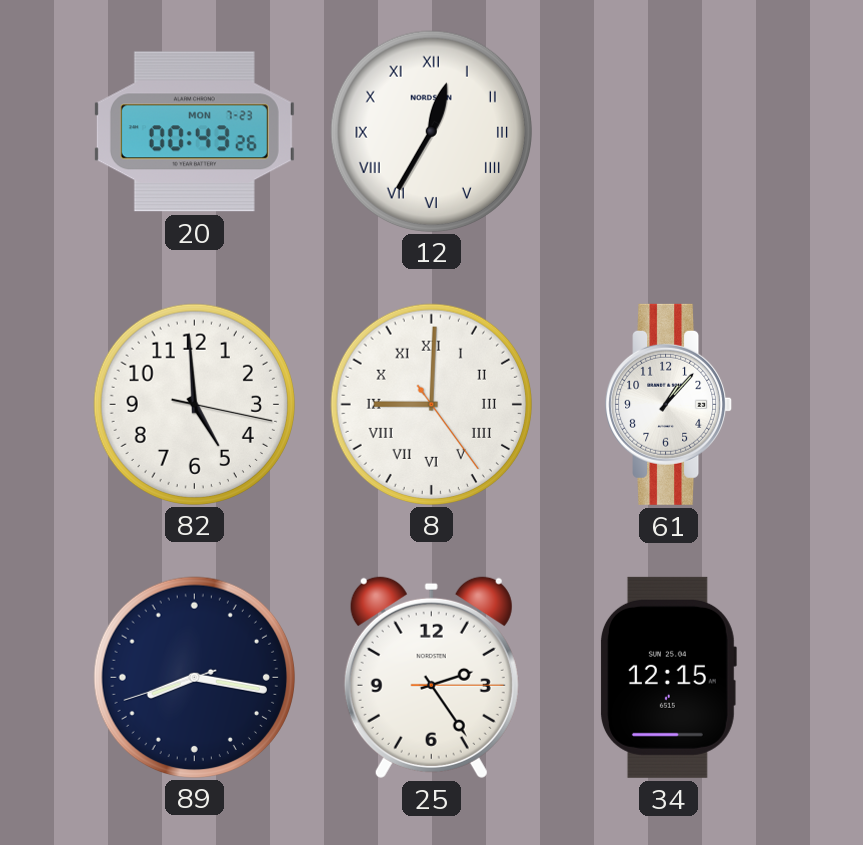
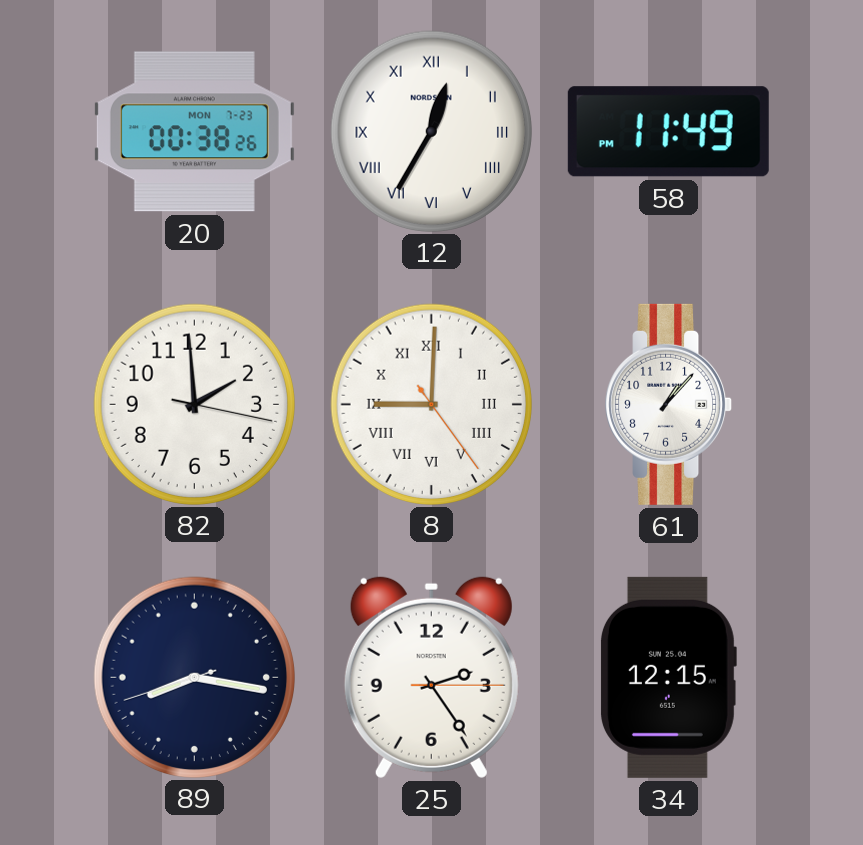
20: 00:43 -> 00:38
58: none -> 11:49
82: 4:59 -> 1:59
